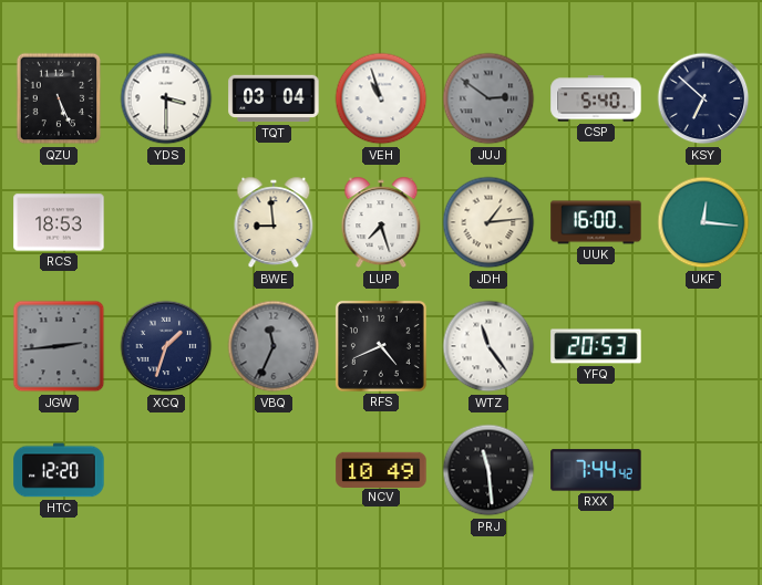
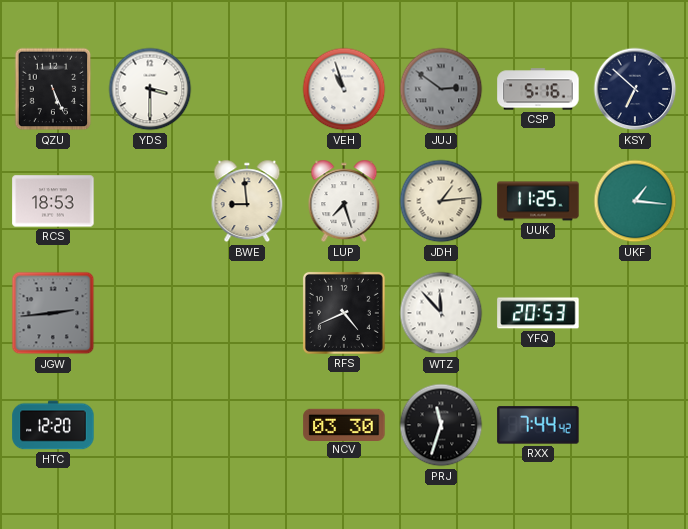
TQT: 03:04 -> none
CSP: 5:40 -> 5:16
UUK: 16:00 -> 11:25
UKF: 12:16 -> 1:16
XCQ: 1:33 -> none
VBQ: 11:34 -> none
WTZ: 11:24 -> 11:53
NCV: 10:49 -> 03:30
PRJ: 11:29 -> 11:33
